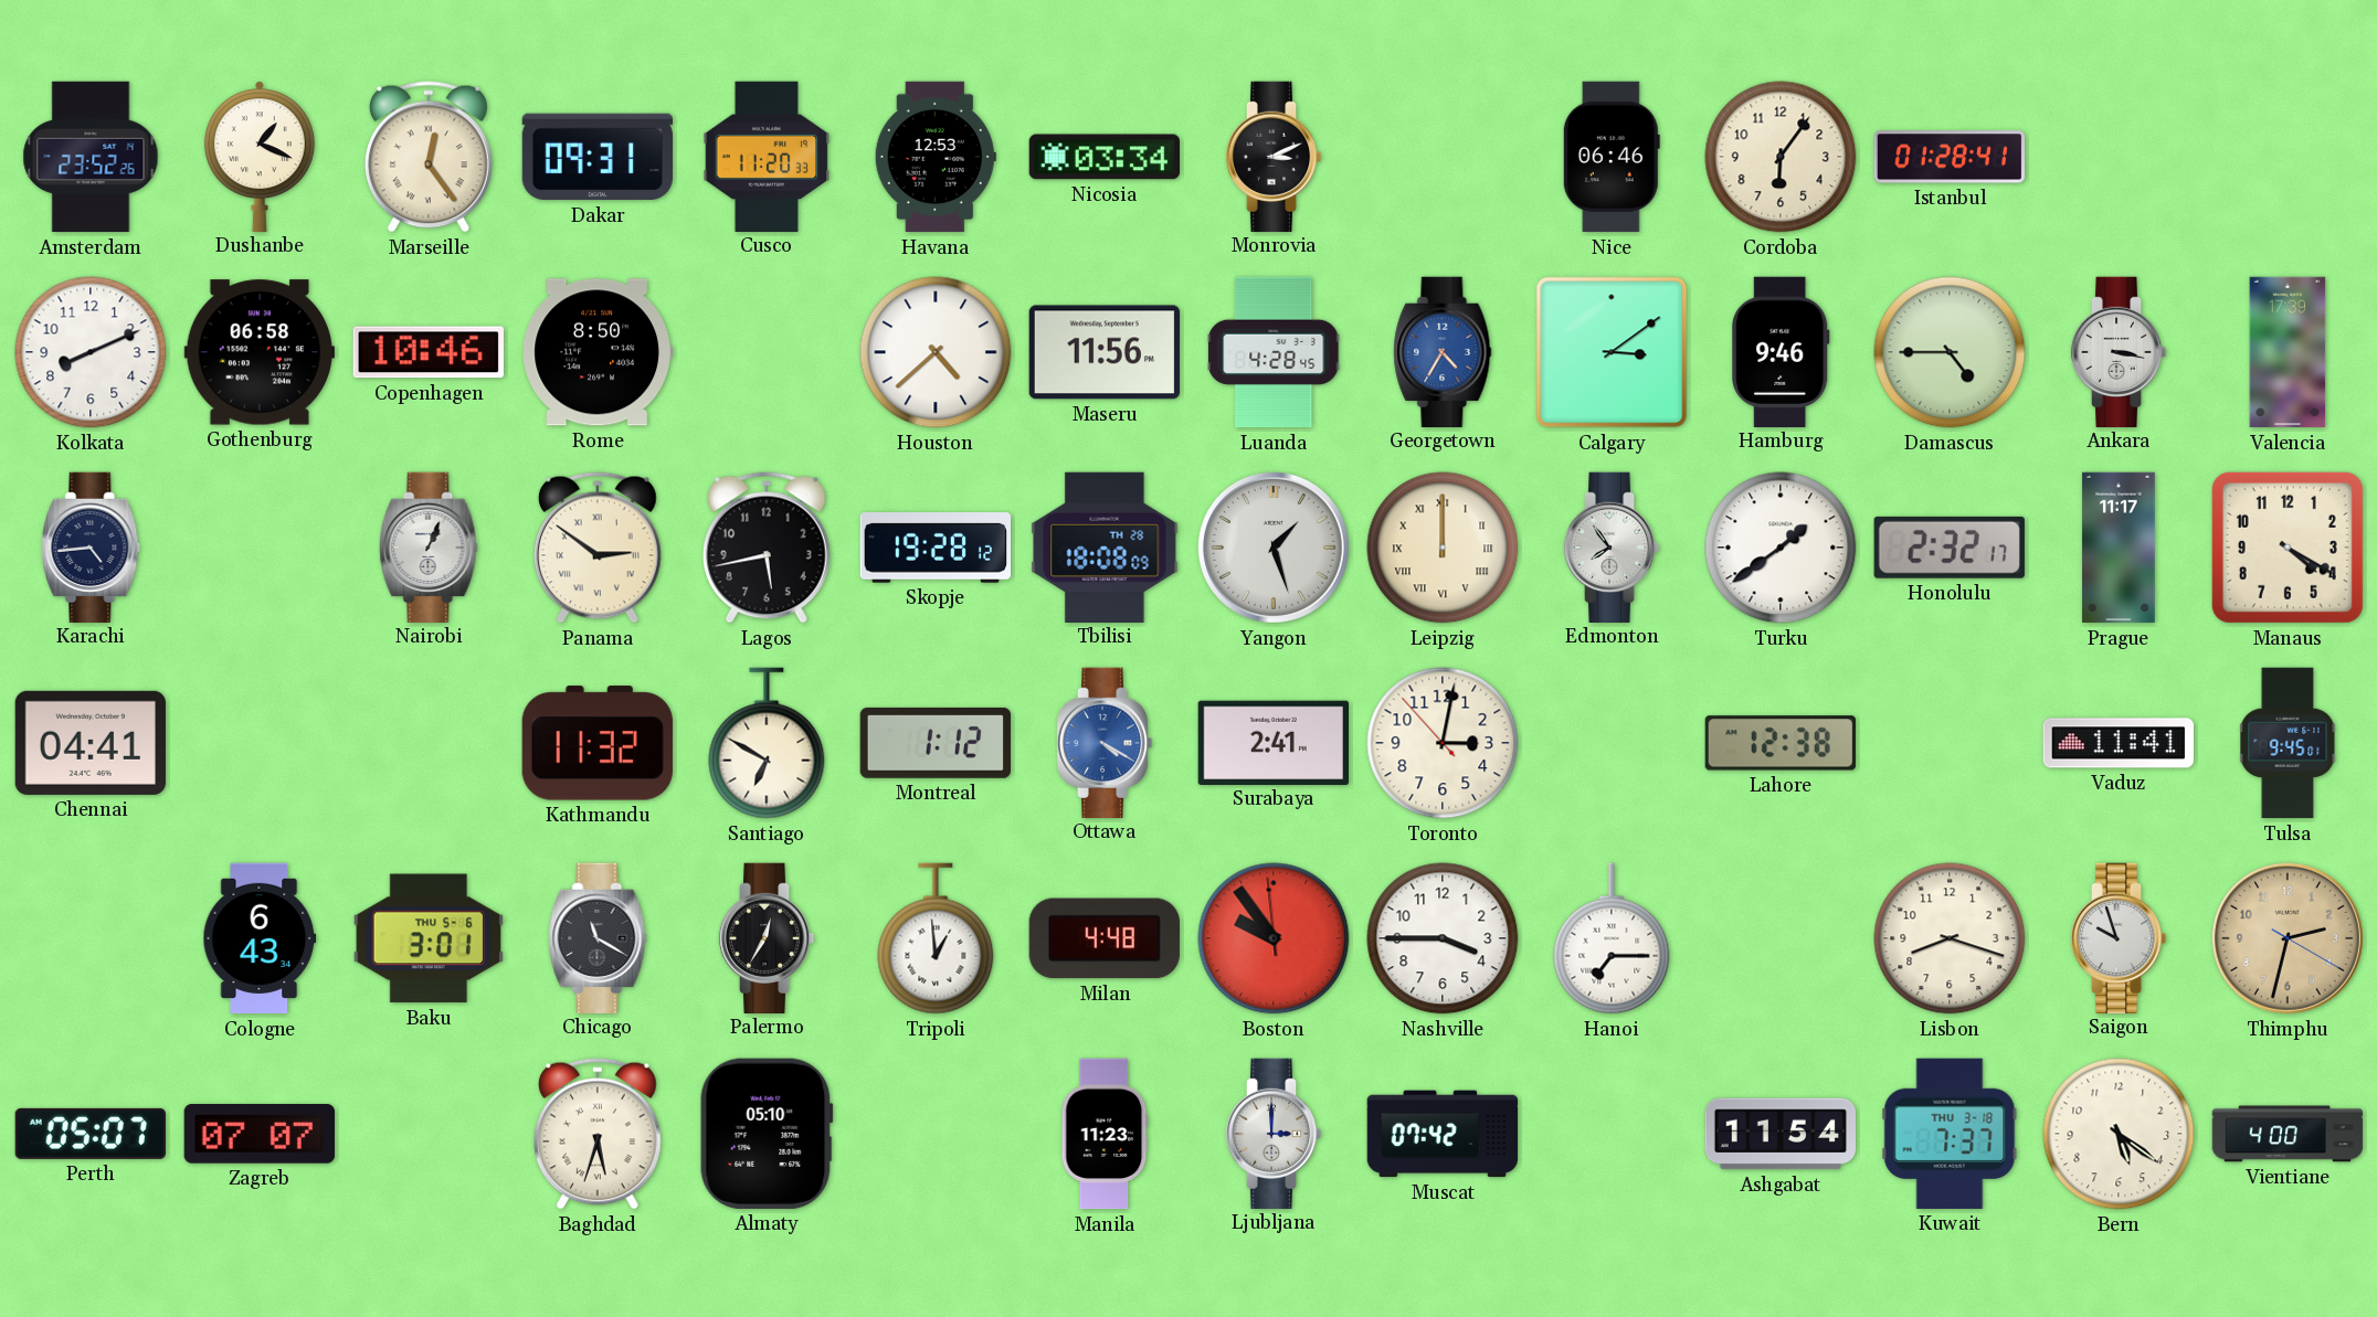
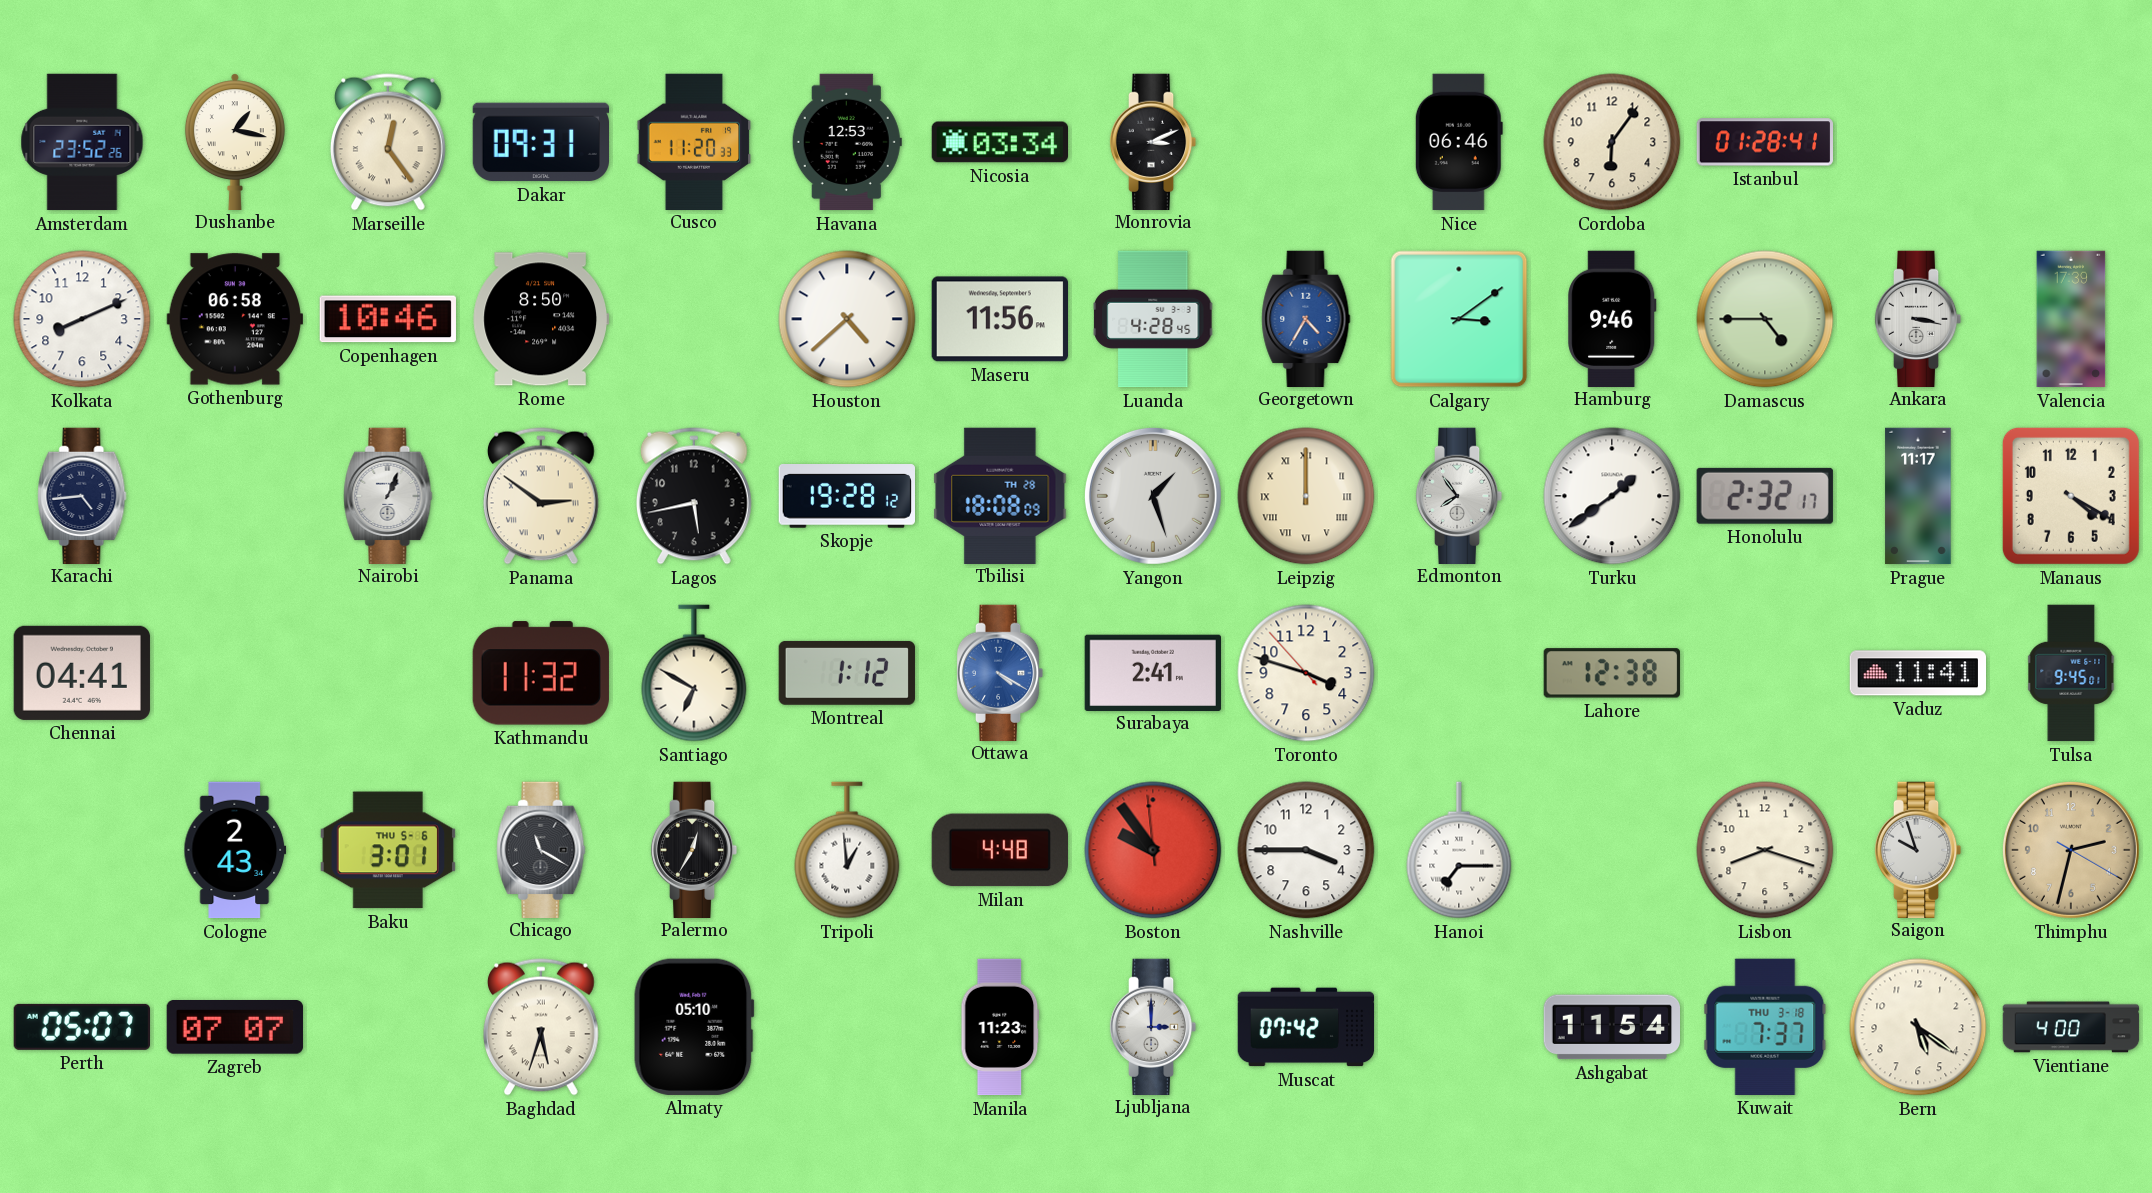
Dushanbe: 1:19 -> 1:17
Toronto: 3:01 -> 3:47
Cologne: 6:43 -> 2:43
